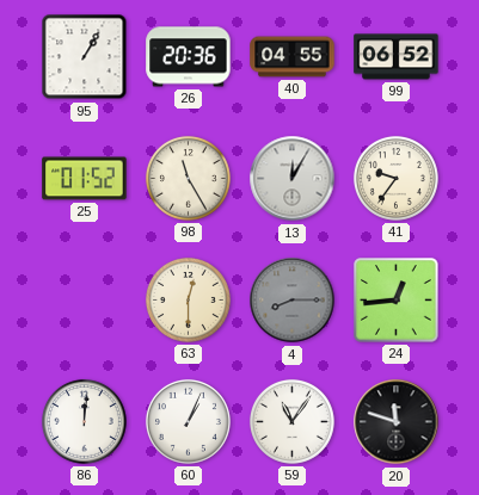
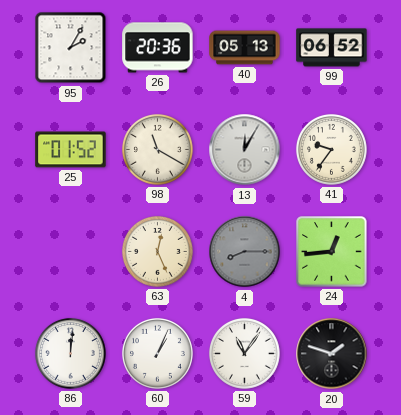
95: 1:05 -> 2:05
40: 04:55 -> 05:13
98: 11:25 -> 11:20
63: 12:30 -> 12:26
20: 11:48 -> 1:48
